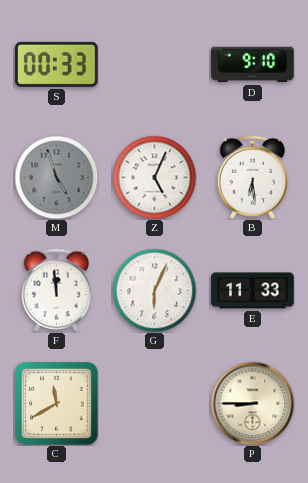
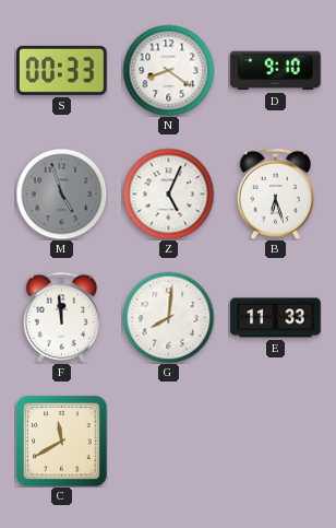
N: none -> 8:21
B: 6:29 -> 6:27
G: 6:04 -> 8:01
P: 8:45 -> none
